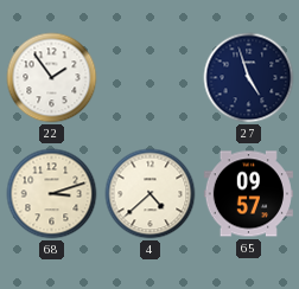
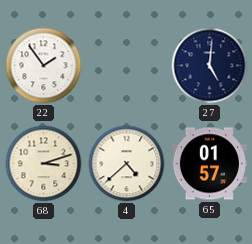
27: 4:57 -> 5:01
65: 09:57 -> 01:57
